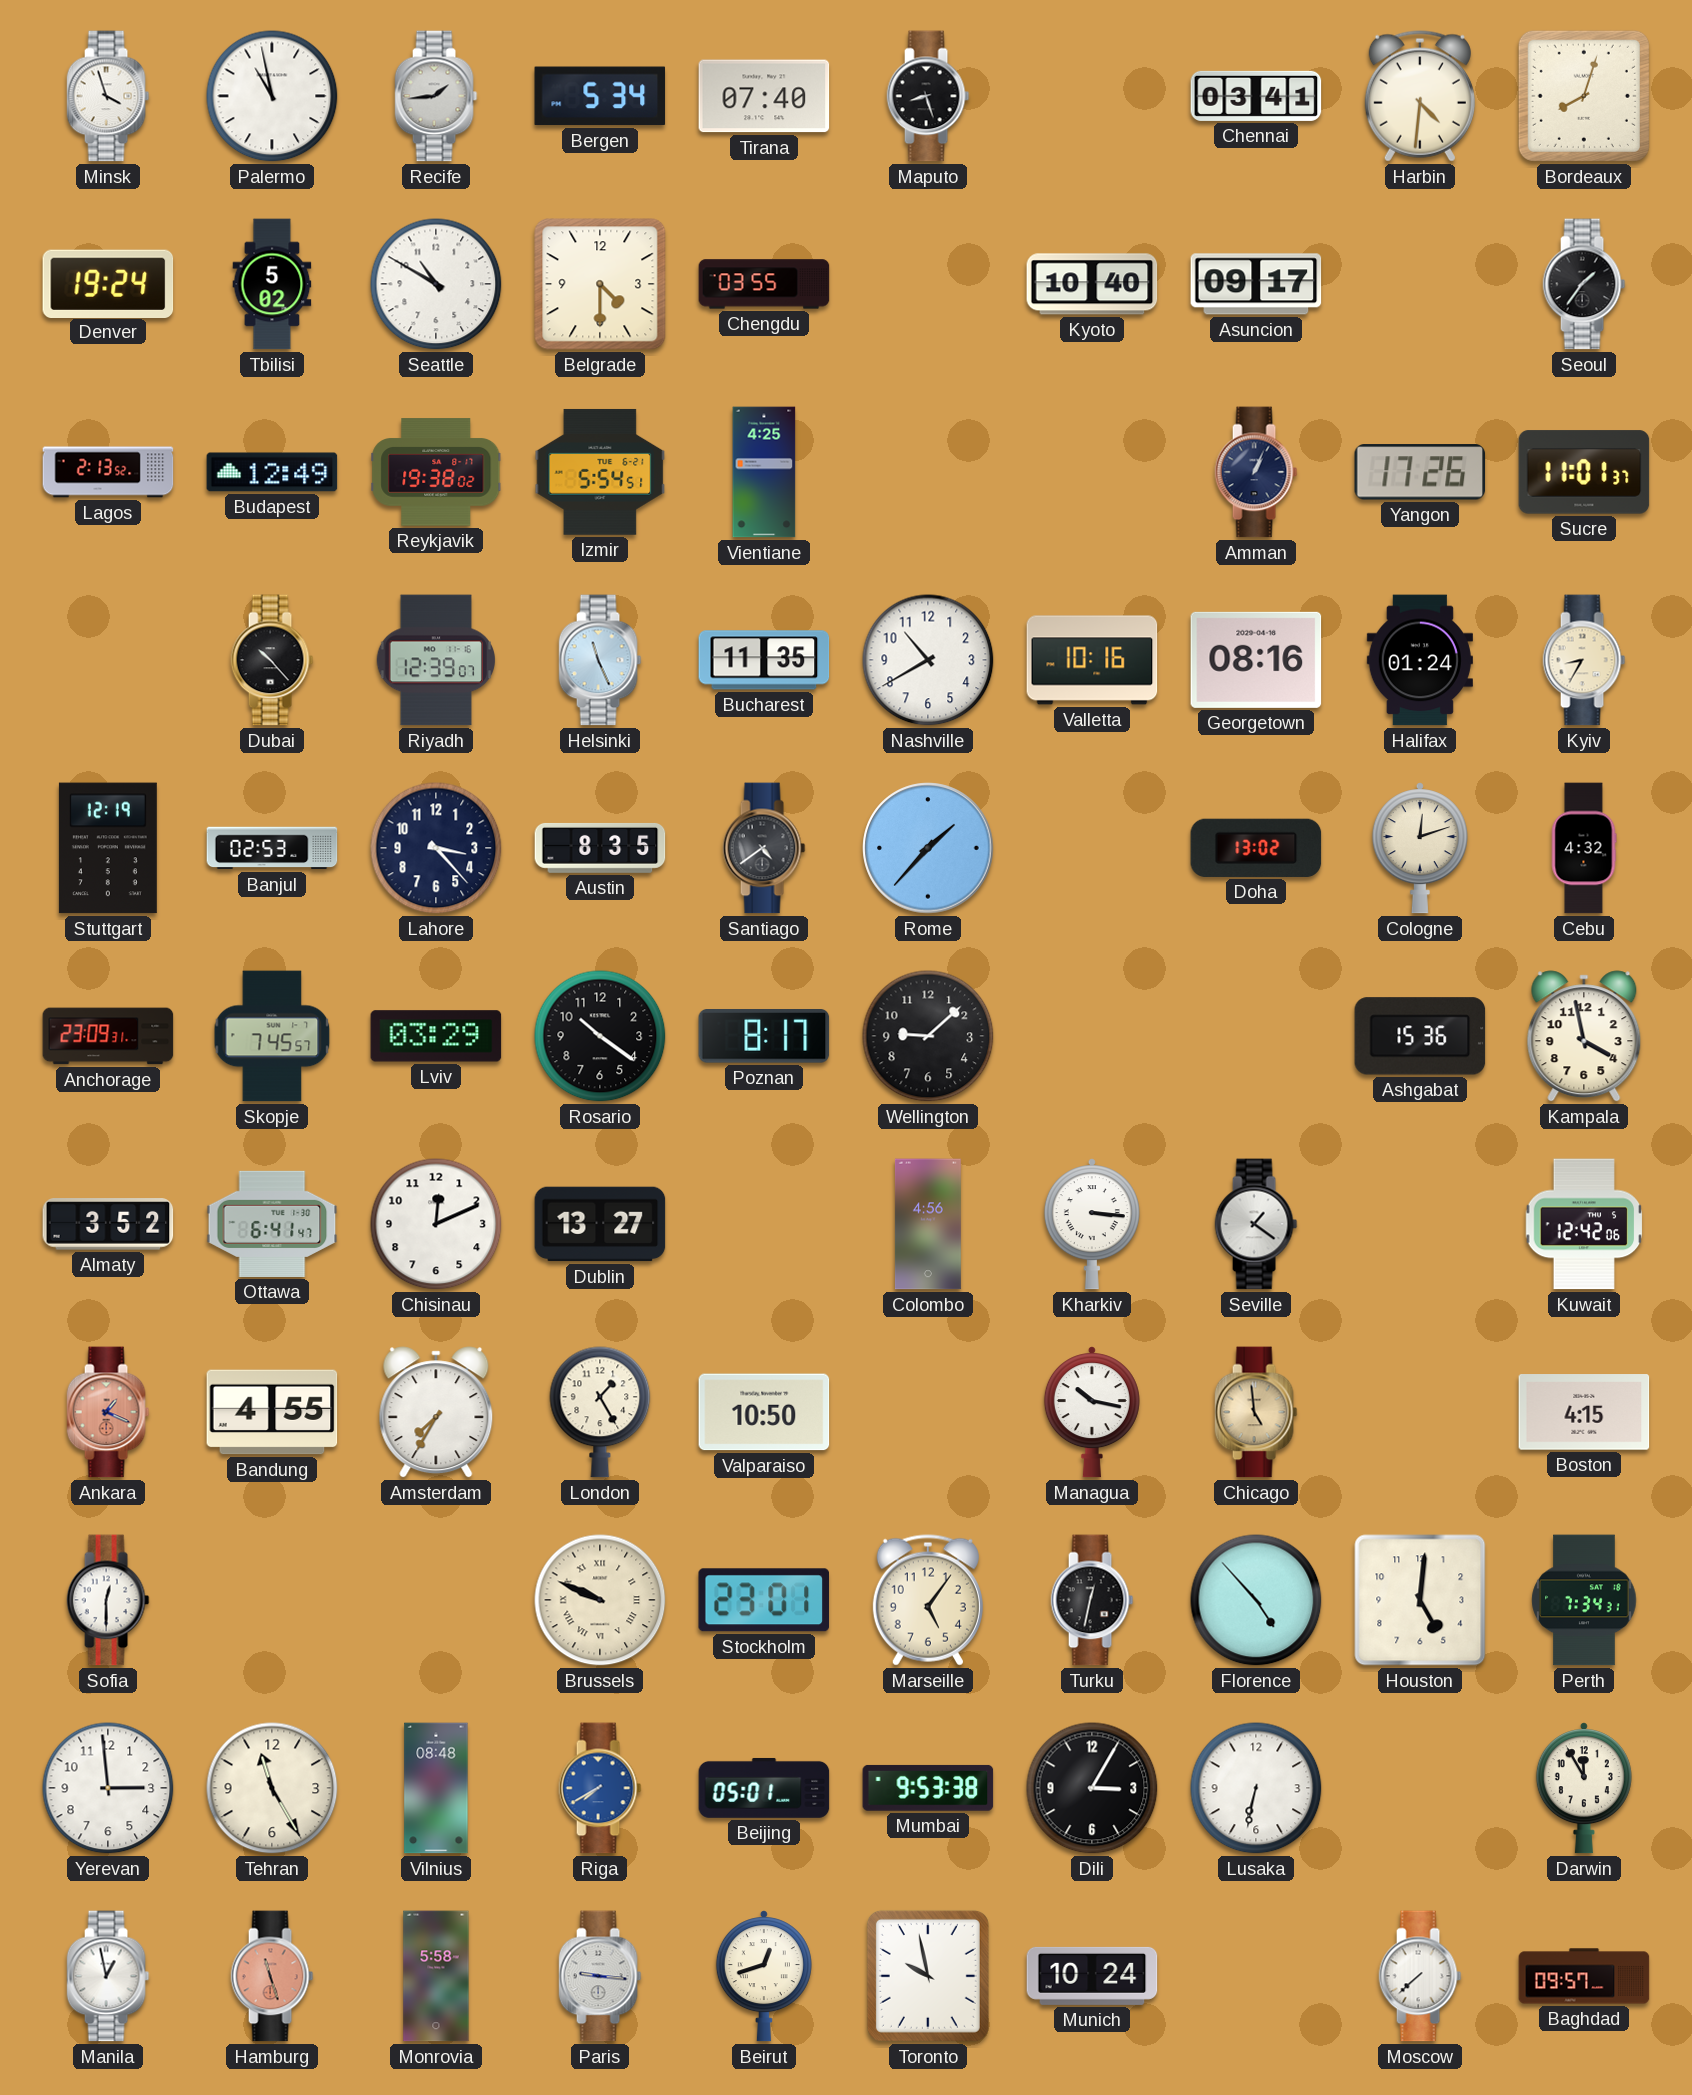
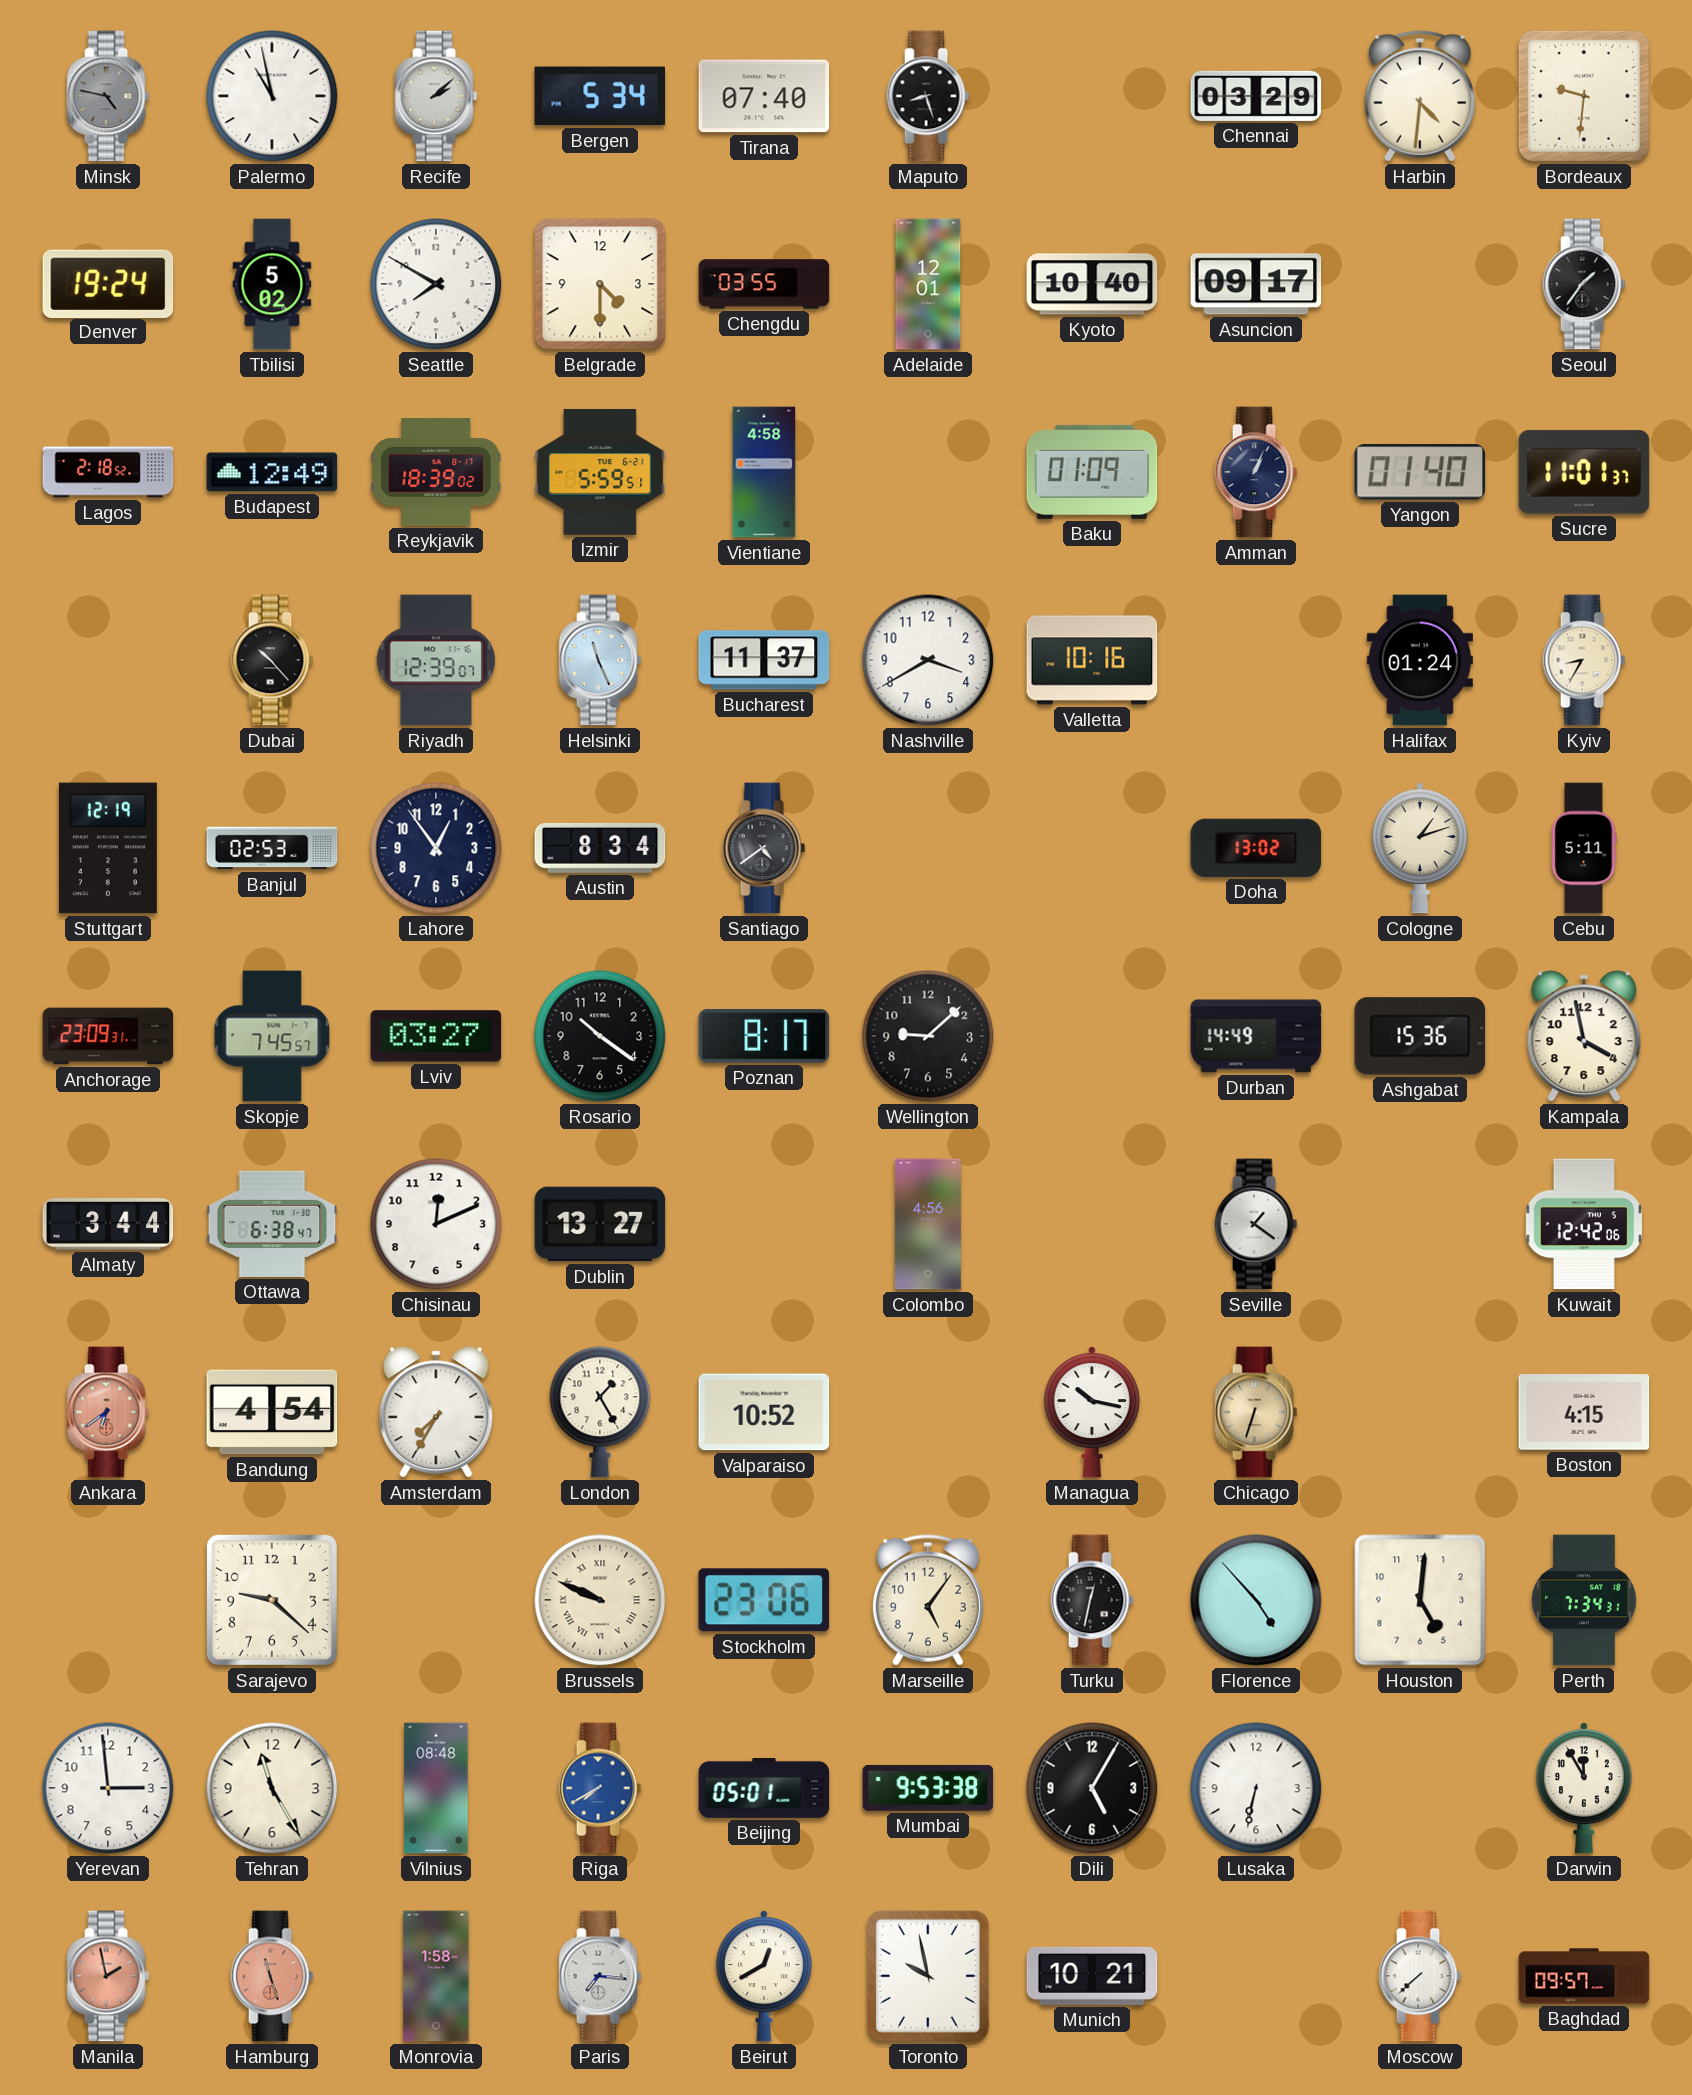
Minsk: 3:57 -> 4:47
Minsk dial: white -> grey
Recife: 1:44 -> 2:08
Chennai: 03:41 -> 03:29
Bordeaux: 8:03 -> 9:31
Seattle: 10:50 -> 7:50
Adelaide: none -> 12:01
Lagos: 2:13 -> 2:18
Reykjavik: 19:38 -> 18:39
Izmir: 5:54 -> 5:59
Vientiane: 4:25 -> 4:58
Baku: none -> 01:09
Yangon: 17:26 -> 01:40
Bucharest: 11:35 -> 11:37
Nashville: 10:40 -> 3:40
Georgetown: 08:16 -> none
Lahore: 3:23 -> 12:54
Austin: 8:35 -> 8:34
Rome: 1:37 -> none
Cologne: 12:12 -> 1:12
Cebu: 4:32 -> 5:11
Lviv: 03:29 -> 03:27
Durban: none -> 14:49
Almaty: 3:52 -> 3:44
Ottawa: 6:41 -> 6:38
Kharkiv: 3:16 -> none
Ankara: 1:19 -> 6:39
Bandung: 4:55 -> 4:54
Valparaiso: 10:50 -> 10:52
Chicago: 4:59 -> 6:33
Sofia: 12:30 -> none
Sarajevo: none -> 9:22
Stockholm: 23:01 -> 23:06
Dili: 3:05 -> 5:05
Manila: 12:58 -> 1:58
Manila dial: white -> salmon
Monrovia: 5:58 -> 1:58
Paris: 9:16 -> 7:16
Beirut: 12:42 -> 12:40
Munich: 10:24 -> 10:21
